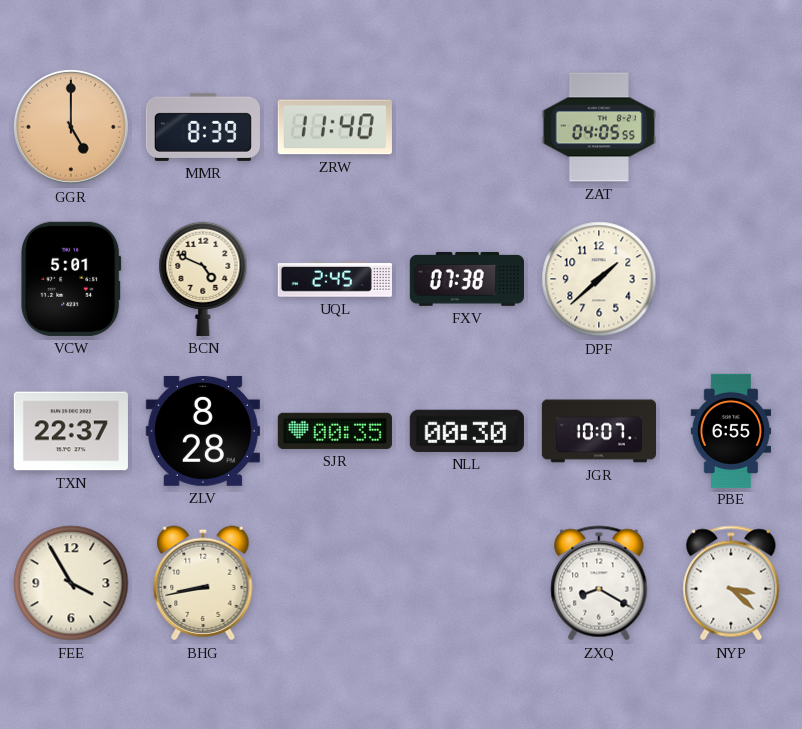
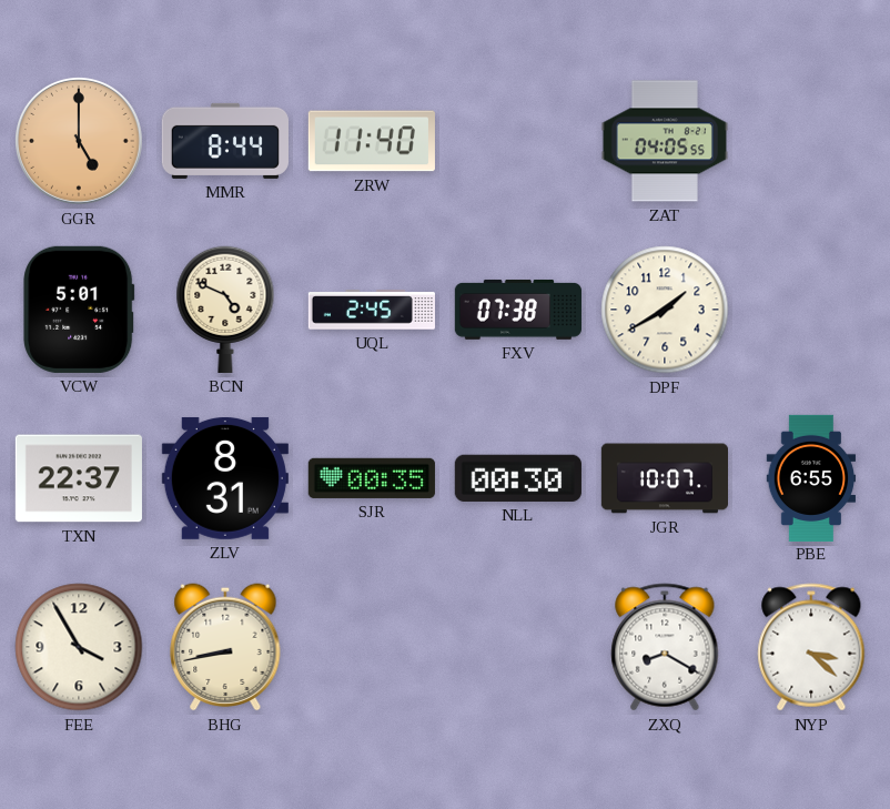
MMR: 8:39 -> 8:44
DPF: 1:38 -> 1:40
ZLV: 8:28 -> 8:31
